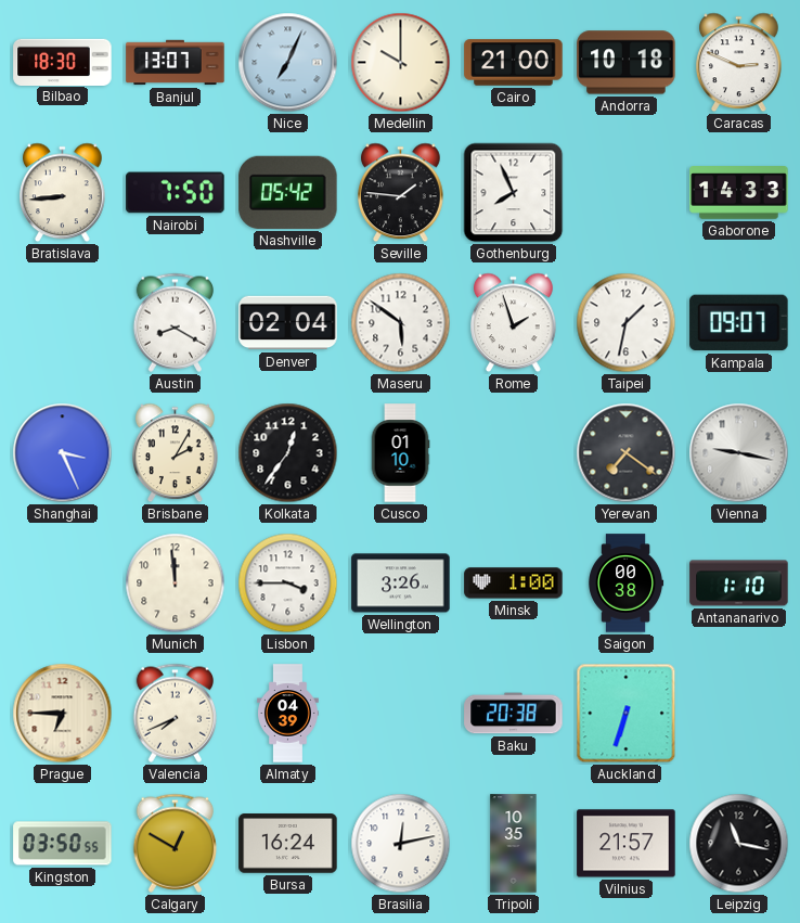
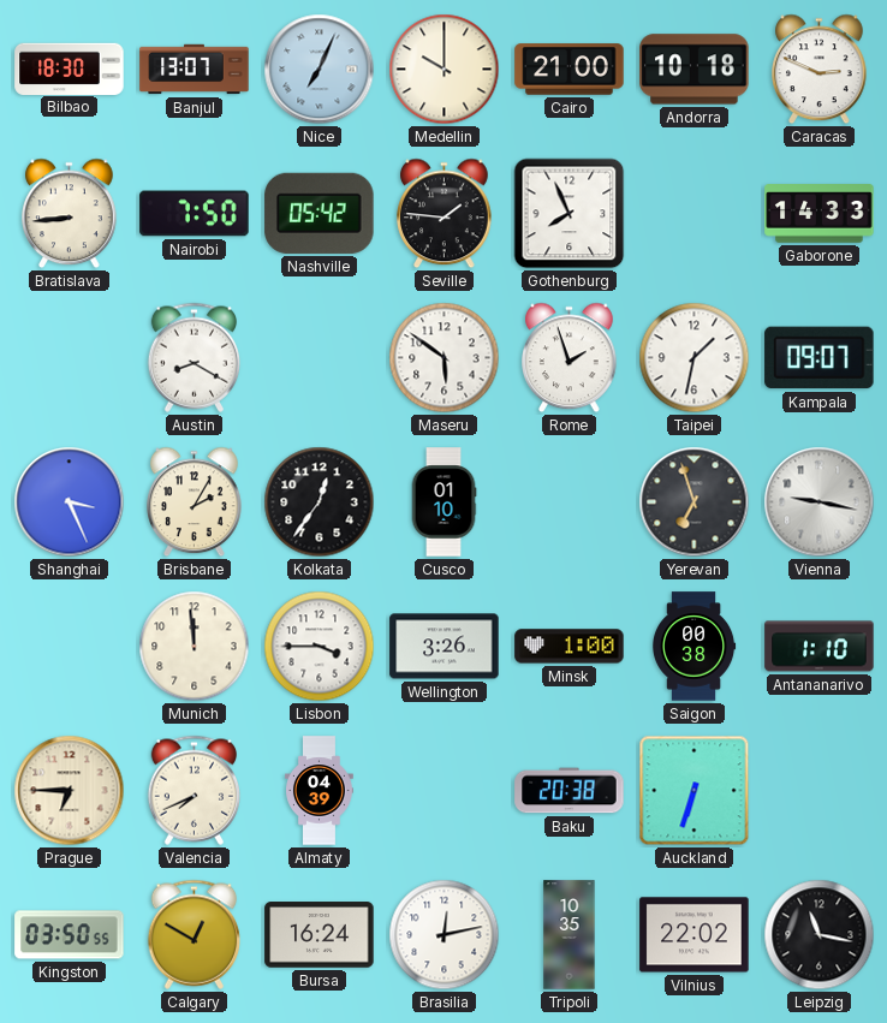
Denver: 02:04 -> none
Yerevan: 7:21 -> 6:57
Vilnius: 21:57 -> 22:02
